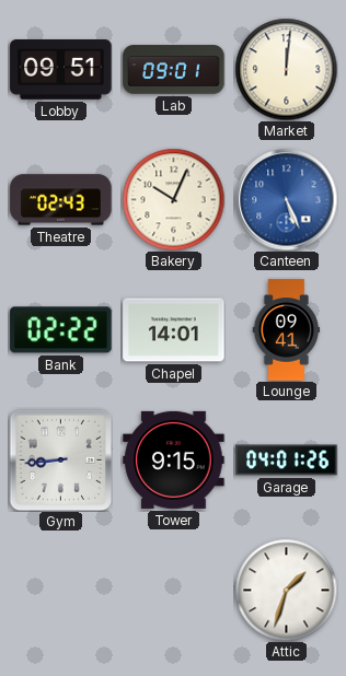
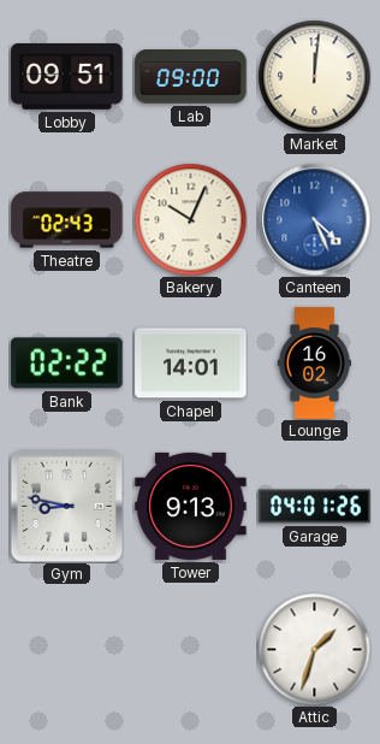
Lab: 09:01 -> 09:00
Canteen: 5:26 -> 4:26
Lounge: 09:41 -> 16:02
Gym: 8:44 -> 8:47
Tower: 9:15 -> 9:13
